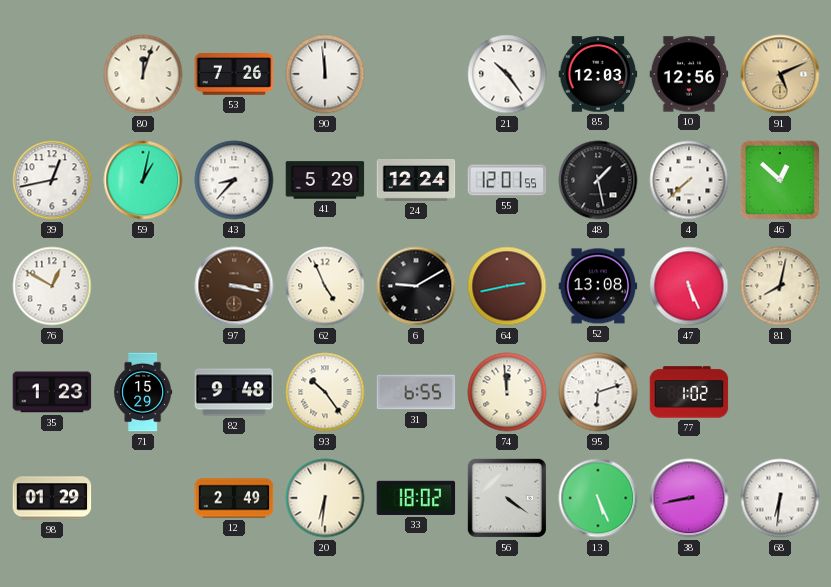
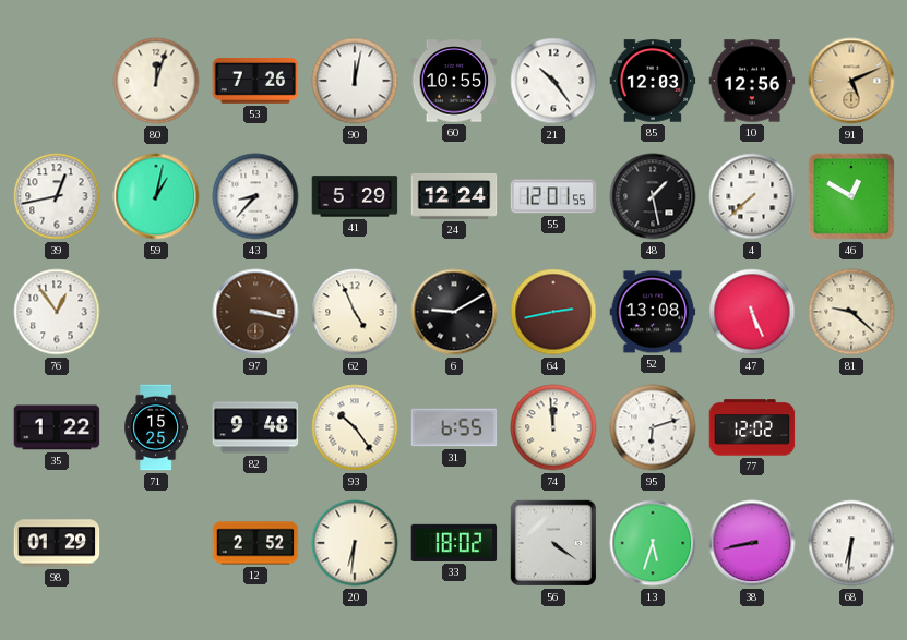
90: 11:59 -> 12:02
60: none -> 10:55
46: 12:52 -> 12:50
76: 12:50 -> 12:54
81: 8:02 -> 9:22
35: 1:23 -> 1:22
71: 15:29 -> 15:25
77: 1:02 -> 12:02
12: 2:49 -> 2:52
13: 5:26 -> 5:33
